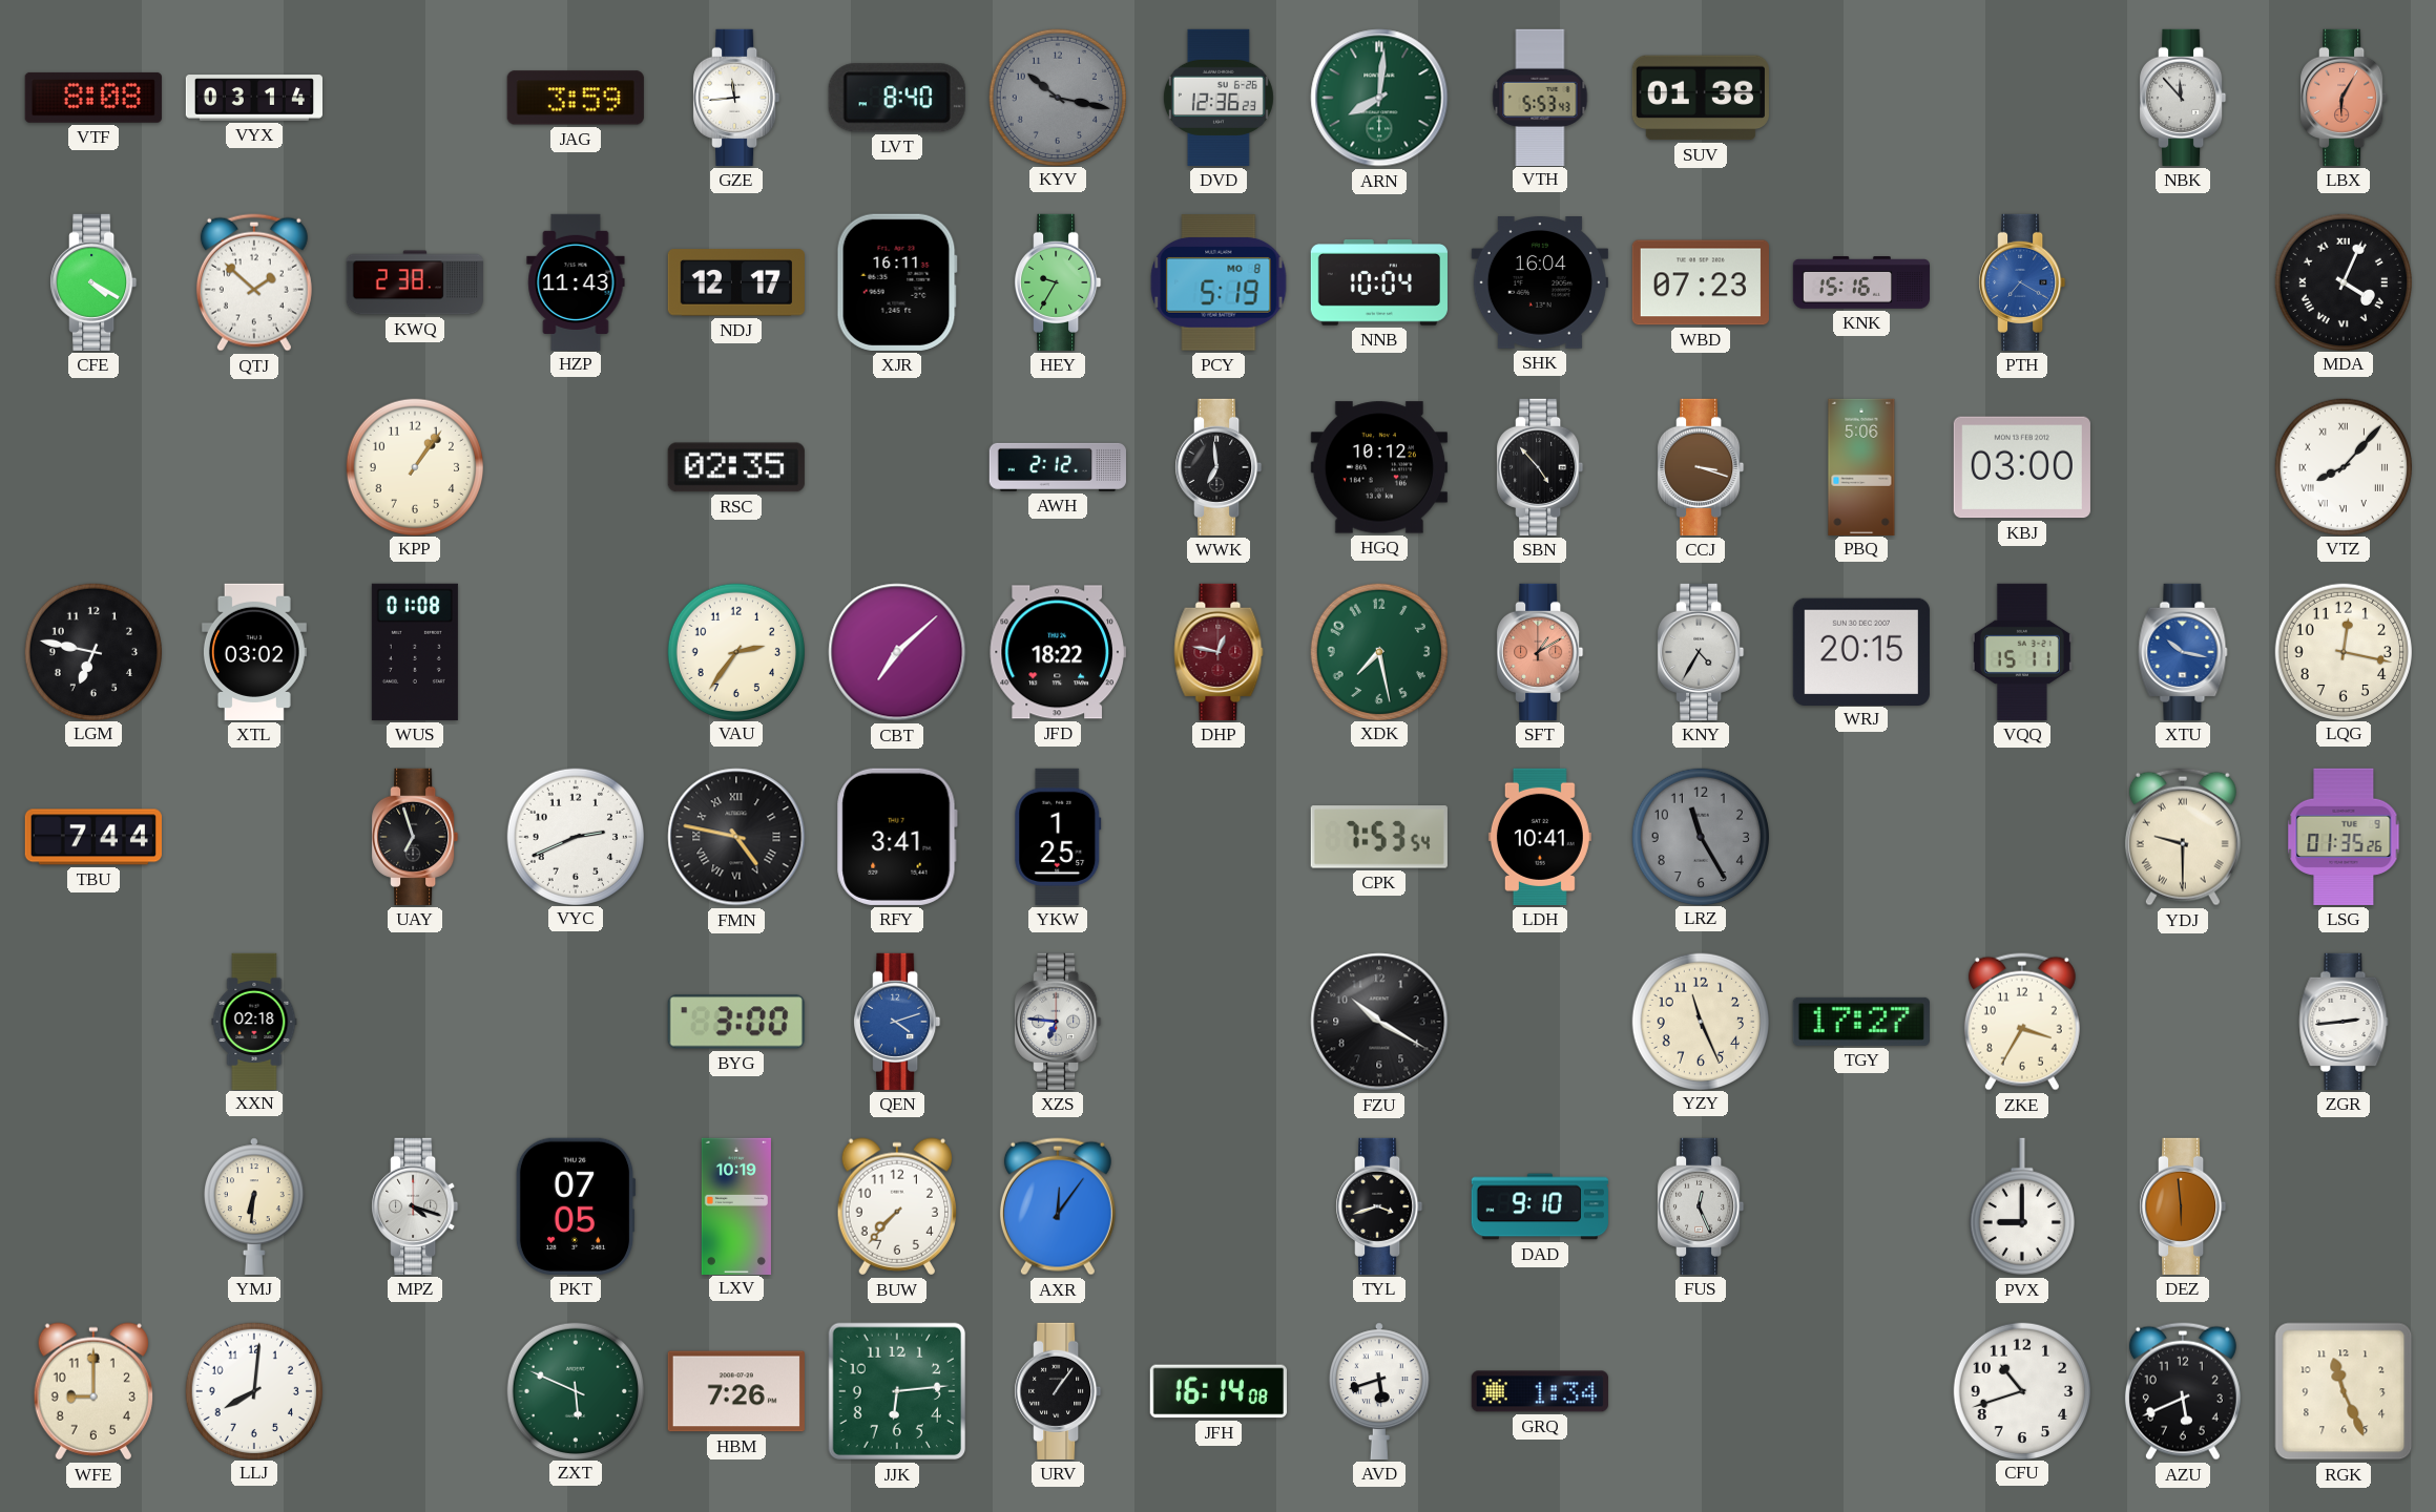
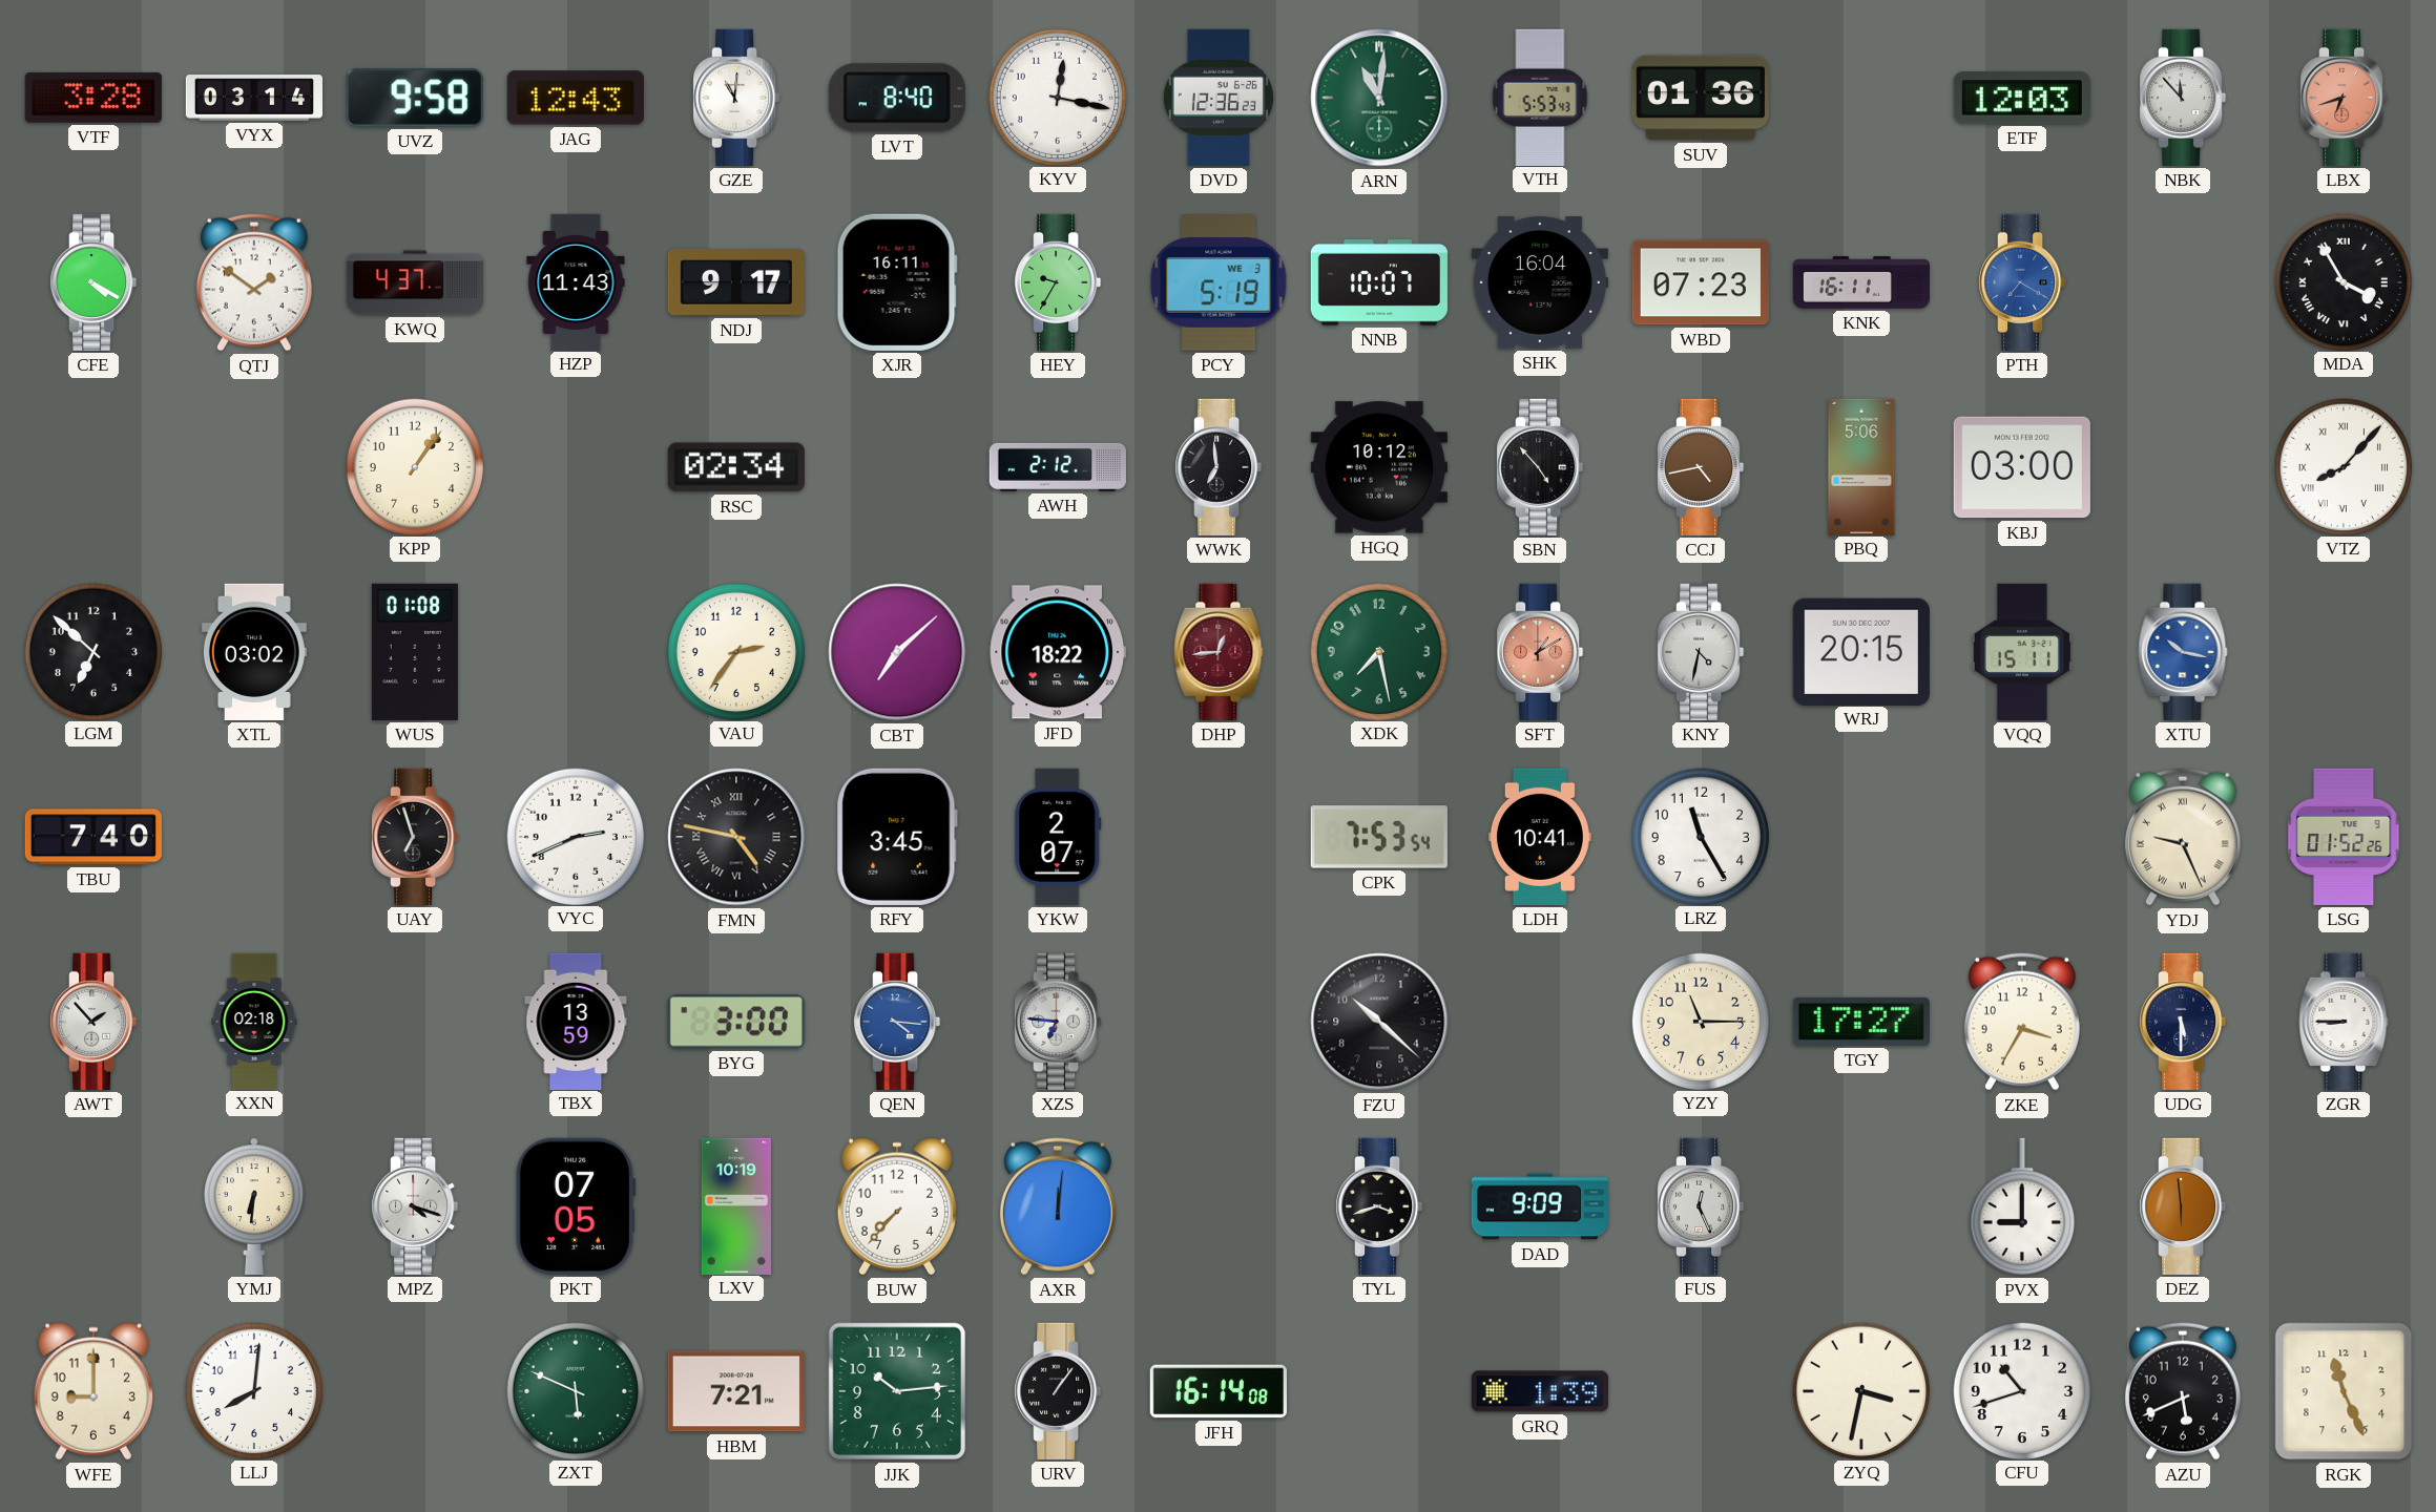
VTF: 8:08 -> 3:28
UVZ: none -> 9:58
JAG: 3:59 -> 12:43
GZE: 11:44 -> 11:01
KYV: 10:17 -> 12:17
KYV dial: grey -> white
ARN: 8:01 -> 11:01
SUV: 01:38 -> 01:36
ETF: none -> 12:03
LBX: 6:05 -> 6:42
QTJ: 1:52 -> 1:51
KWQ: 2:38 -> 4:37
NDJ: 12:17 -> 9:17
PCY date: MO 8 -> WE 3
NNB: 10:04 -> 10:07
KNK: 15:16 -> 16:11
MDA: 4:04 -> 3:55
RSC: 02:35 -> 02:34
CCJ: 3:18 -> 4:43
LGM: 6:47 -> 6:52
DHP: 12:47 -> 12:44
KNY: 4:35 -> 4:32
LQG: 12:17 -> none
TBU: 7:44 -> 7:40
RFY: 3:41 -> 3:45
YKW: 1:25 -> 2:07
LRZ dial: grey -> white
YDJ: 9:30 -> 9:26
LSG: 01:35 -> 01:52
AWT: none -> 1:53
TBX: none -> 13:59
QEN: 4:12 -> 4:16
FZU: 10:20 -> 10:22
YZY: 11:26 -> 11:15
UDG: none -> 5:30
ZGR: 2:44 -> 8:45
AXR: 12:06 -> 12:01
DAD: 9:10 -> 9:09
HBM: 7:26 -> 7:21
JJK: 6:14 -> 10:14
AVD: 5:42 -> none
GRQ: 1:34 -> 1:39
ZYQ: none -> 3:32
